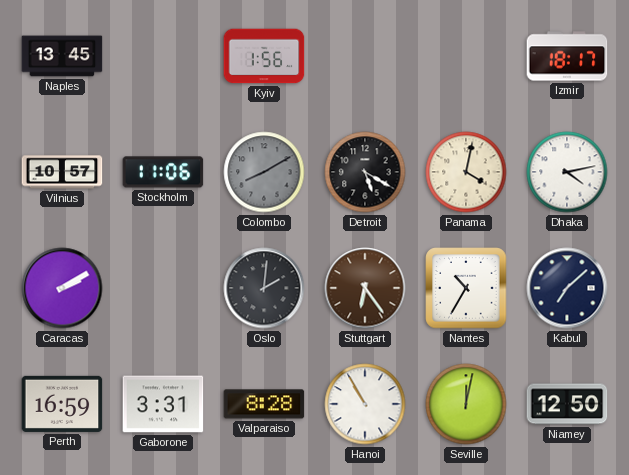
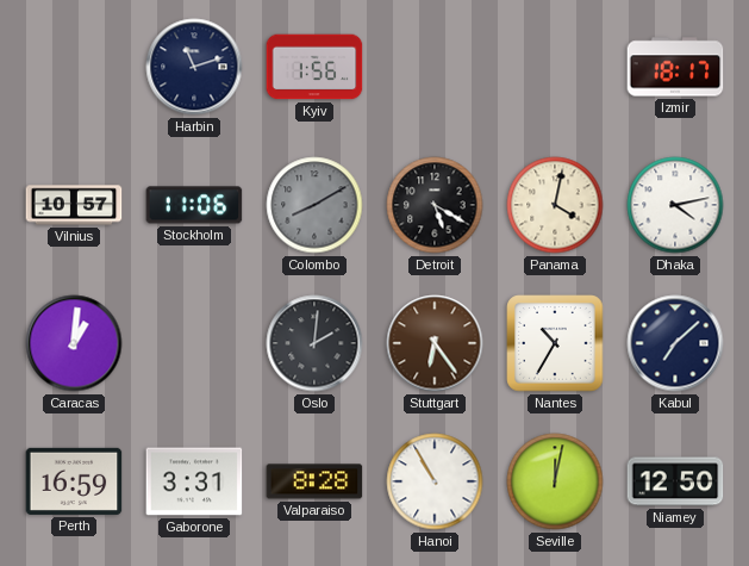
Naples: 13:45 -> none
Harbin: none -> 11:12
Caracas: 2:10 -> 1:01
